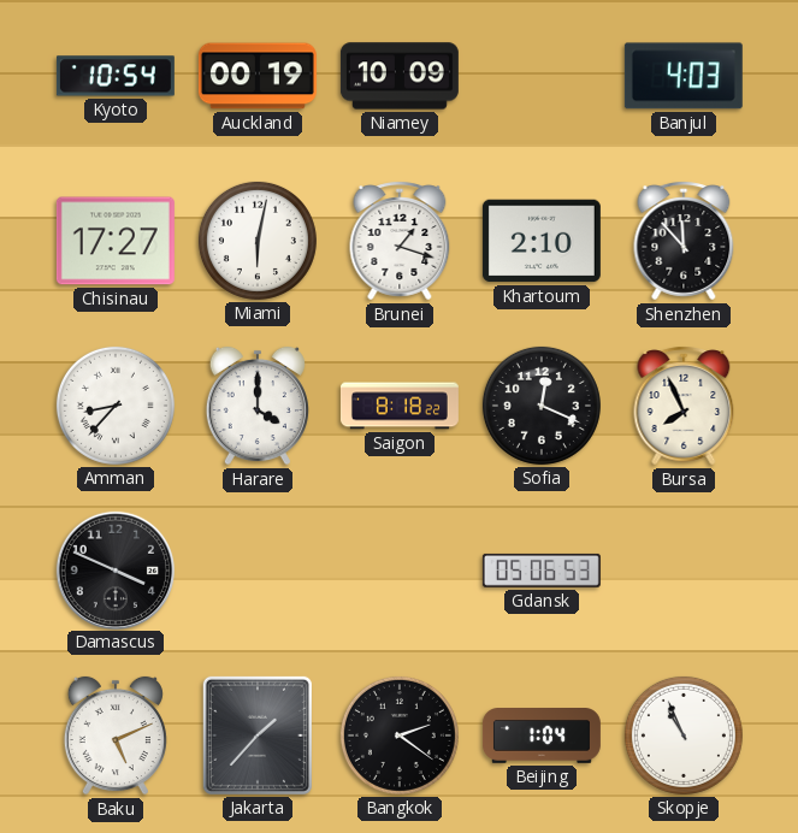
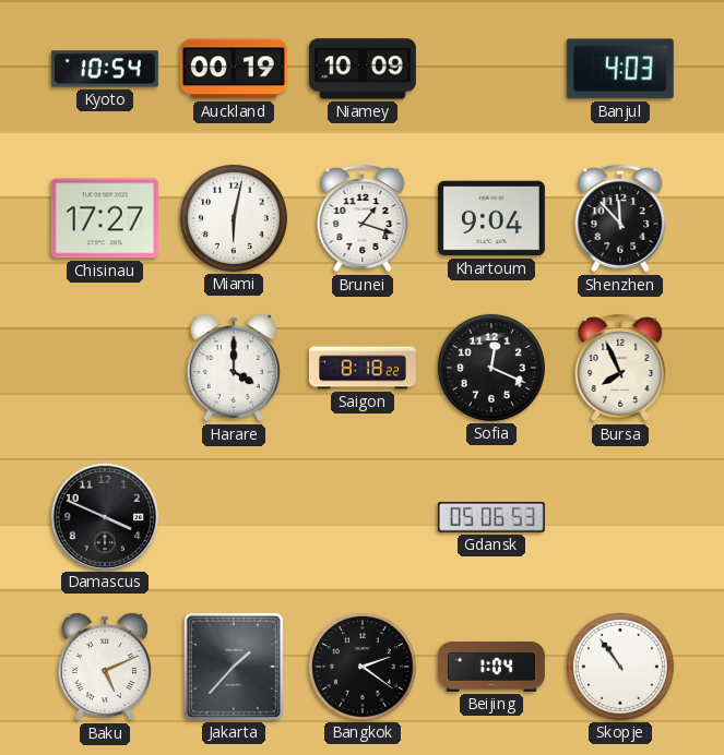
Khartoum: 2:10 -> 9:04
Amman: 8:37 -> none
Skopje: 10:56 -> 10:54
